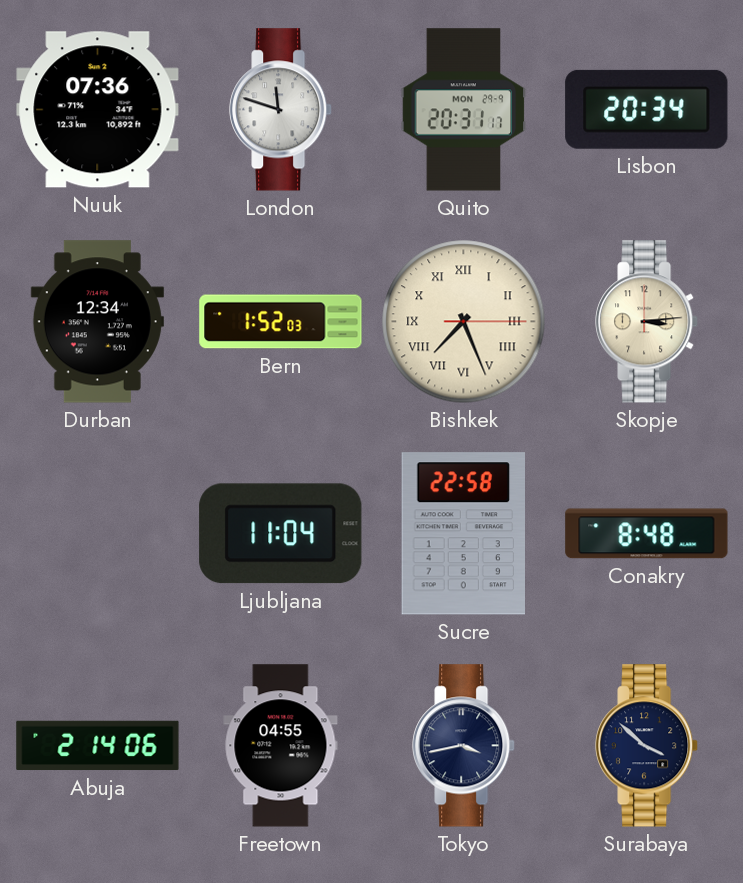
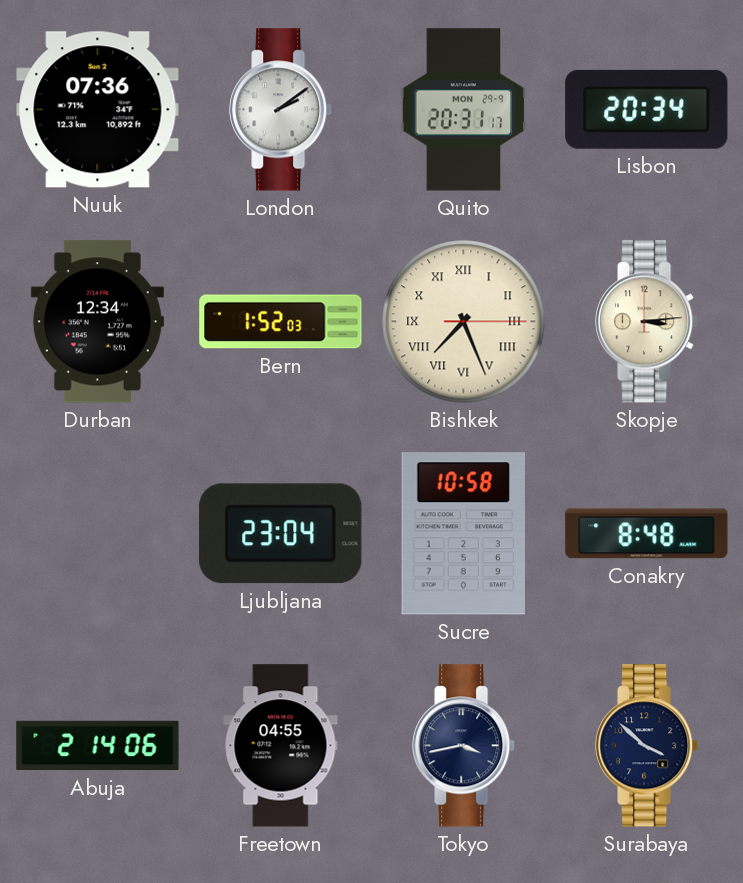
London: 11:48 -> 2:09
Ljubljana: 11:04 -> 23:04
Sucre: 22:58 -> 10:58
